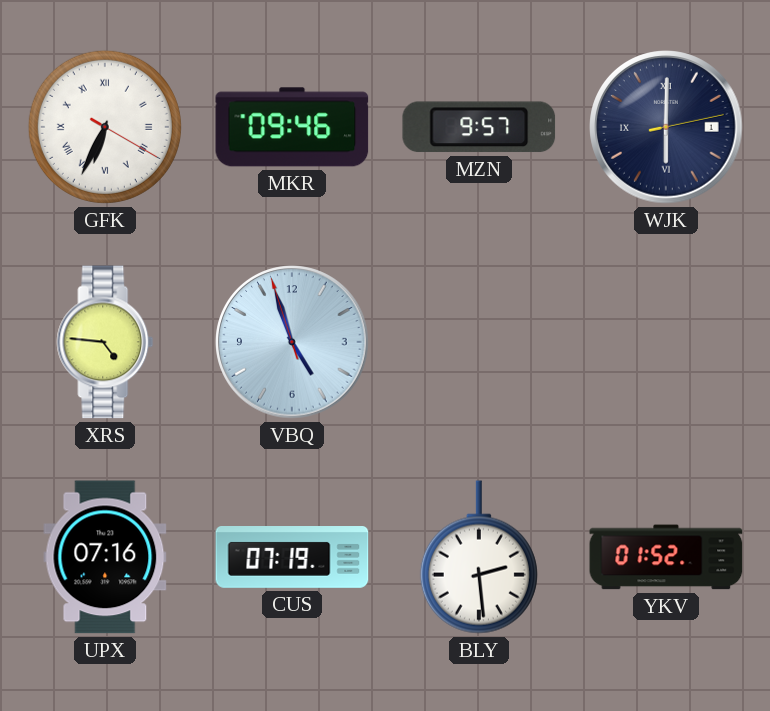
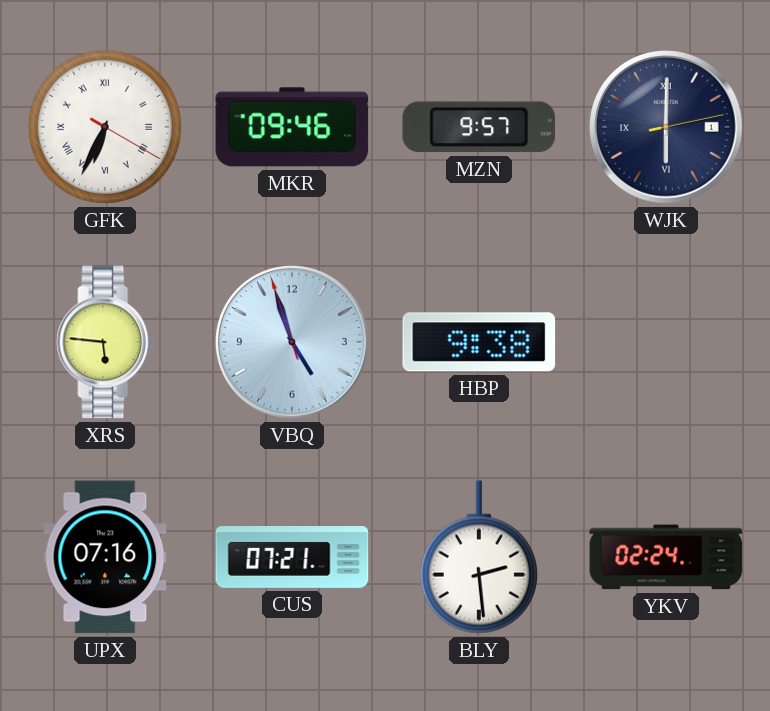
XRS: 4:46 -> 5:46
HBP: none -> 9:38
CUS: 07:19 -> 07:21
YKV: 01:52 -> 02:24
